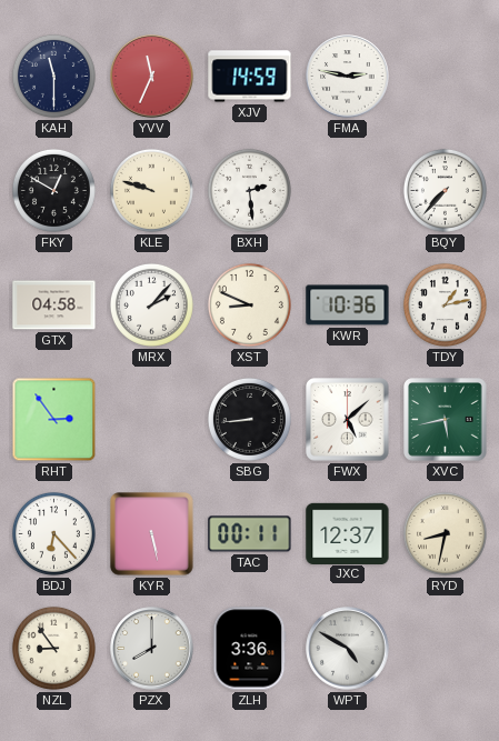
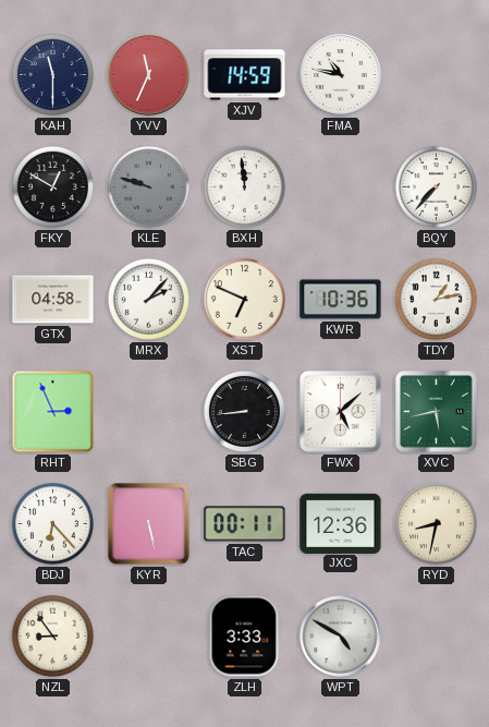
FMA: 2:47 -> 10:47
KLE dial: cream -> grey
BXH: 2:29 -> 11:59
XST: 8:49 -> 6:49
RHT: 2:54 -> 2:56
JXC: 12:37 -> 12:36
PZX: 8:00 -> none
ZLH: 3:36 -> 3:33
